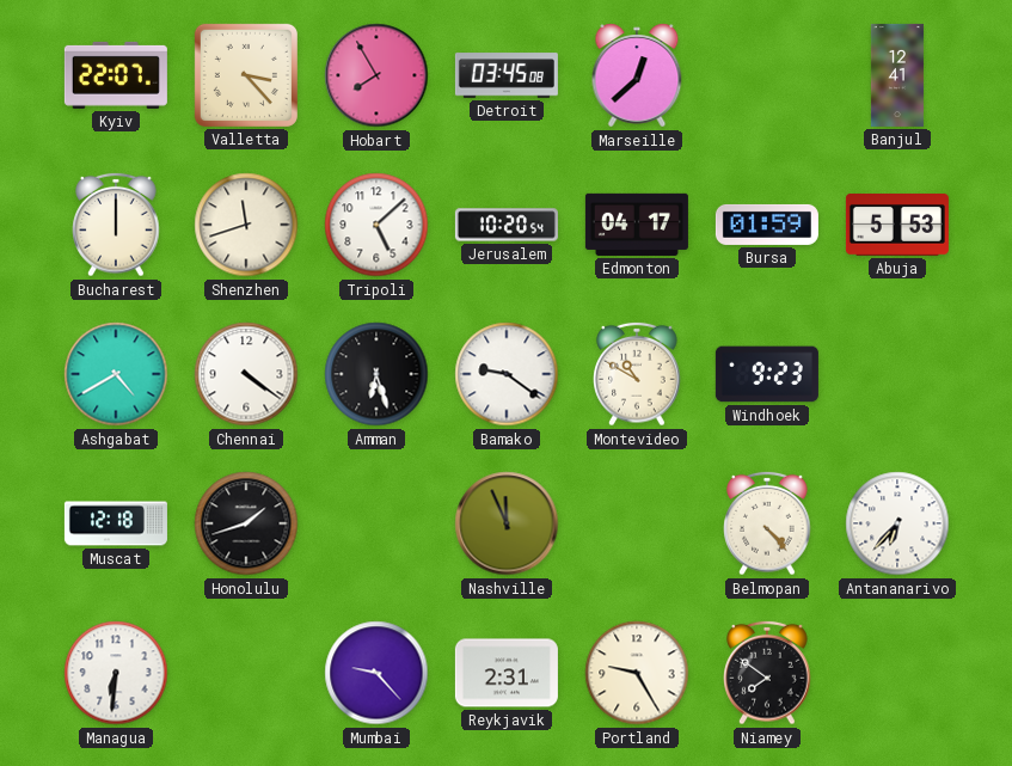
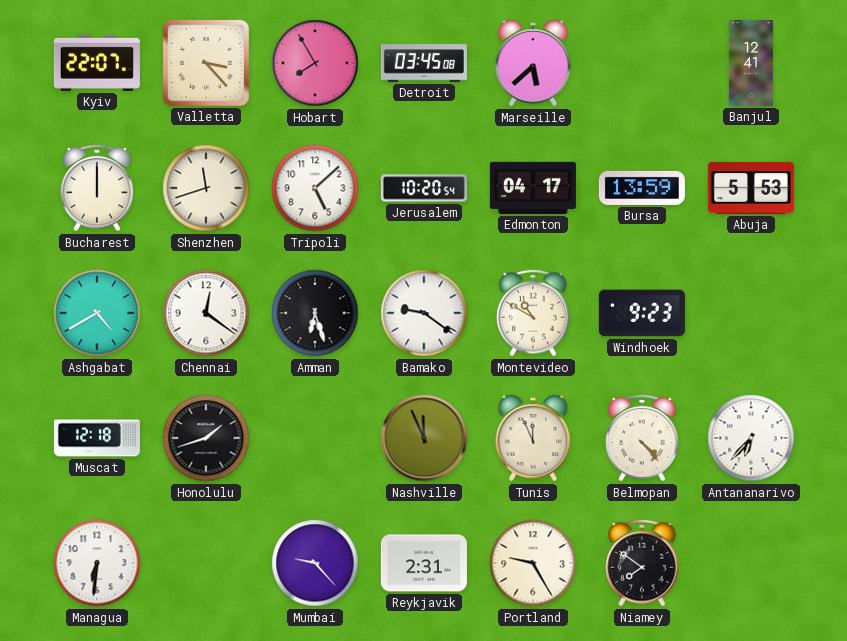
Marseille: 12:38 -> 5:38
Bursa: 01:59 -> 13:59
Chennai: 4:21 -> 12:21
Tunis: none -> 11:56
